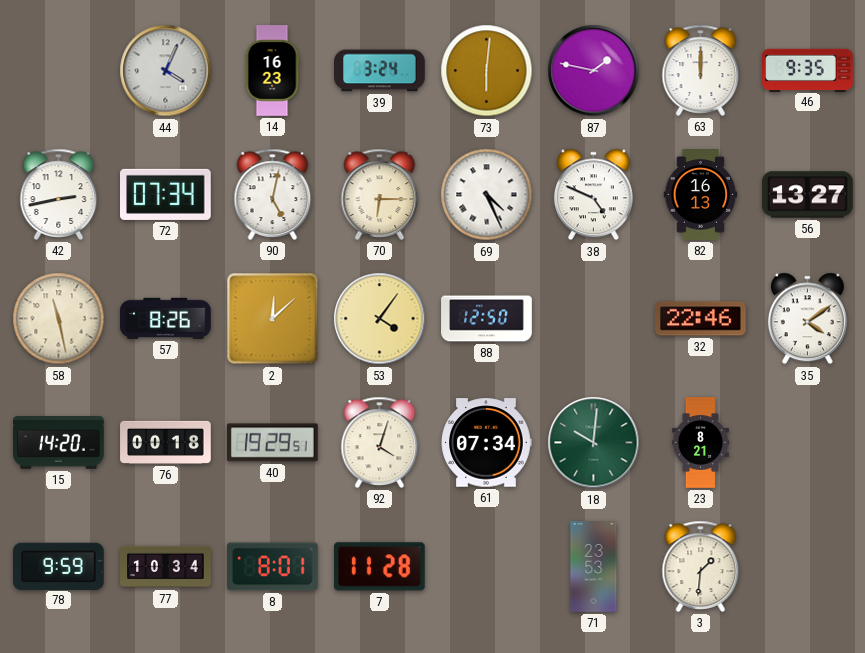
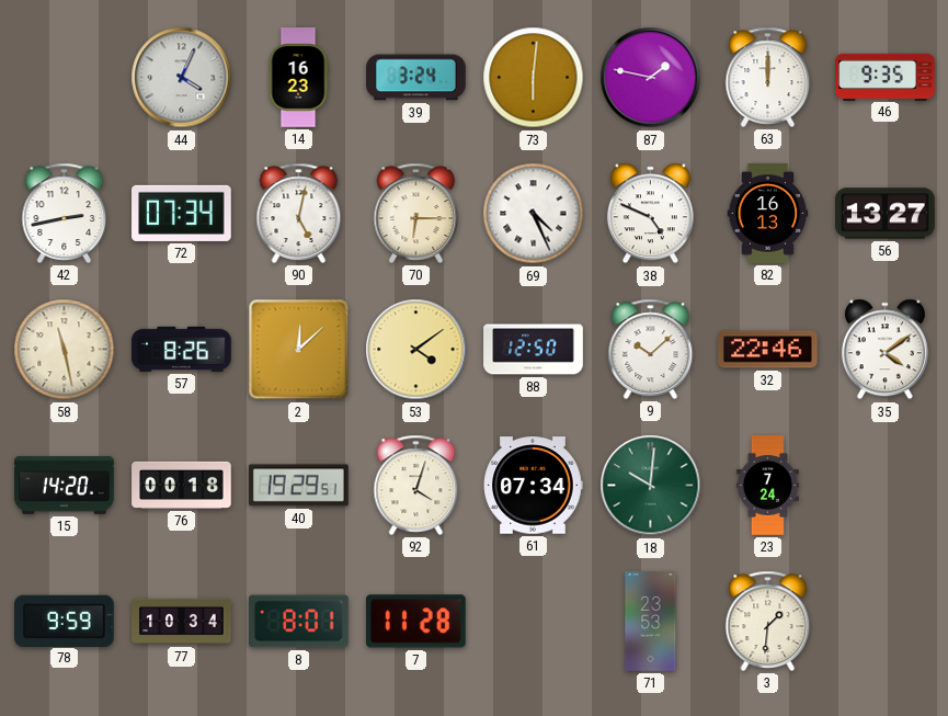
53: 4:06 -> 4:09
9: none -> 10:08
23: 8:21 -> 7:24
